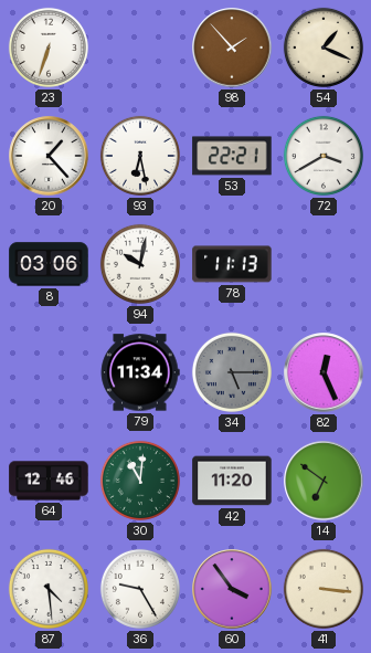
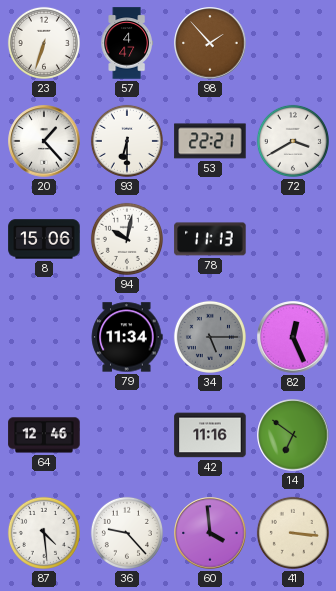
57: none -> 4:47
54: 1:19 -> none
93: 6:28 -> 6:30
8: 03:06 -> 15:06
30: 11:01 -> none
42: 11:20 -> 11:16
36: 9:25 -> 9:23
60: 3:54 -> 3:59
